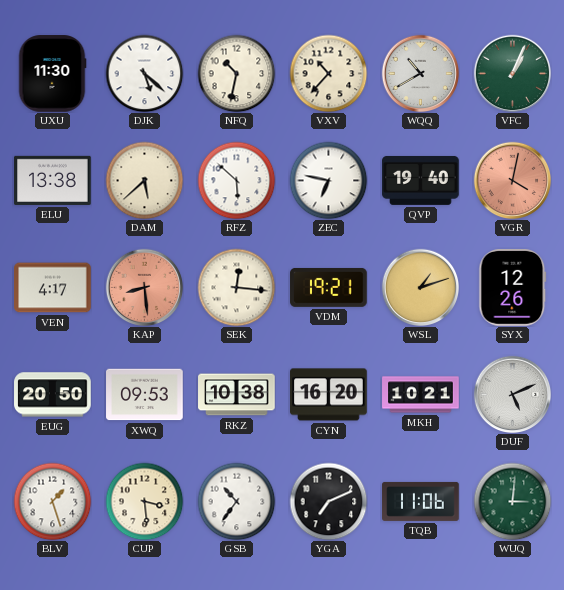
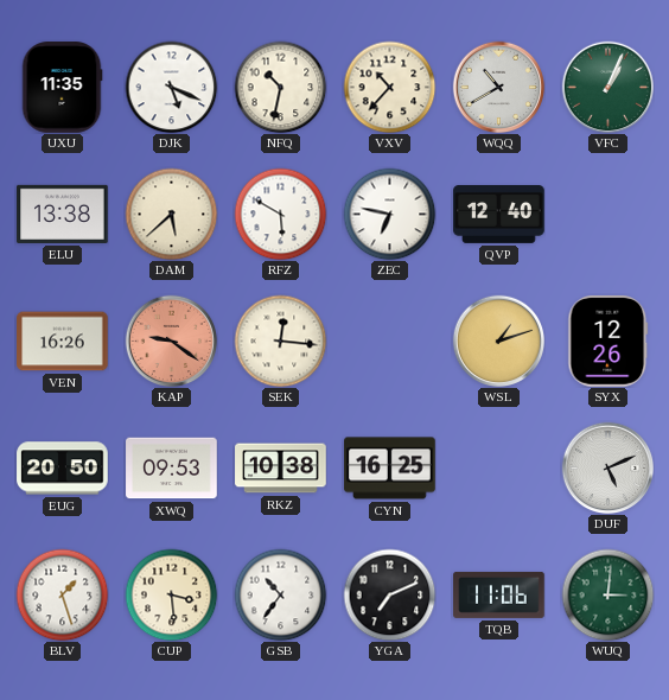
UXU: 11:30 -> 11:35
DJK: 5:22 -> 5:19
RFZ: 5:52 -> 5:50
QVP: 19:40 -> 12:40
VGR: 4:02 -> none
VEN: 4:17 -> 16:26
KAP: 8:29 -> 9:21
VDM: 19:21 -> none
CYN: 16:20 -> 16:25
MKH: 10:21 -> none
